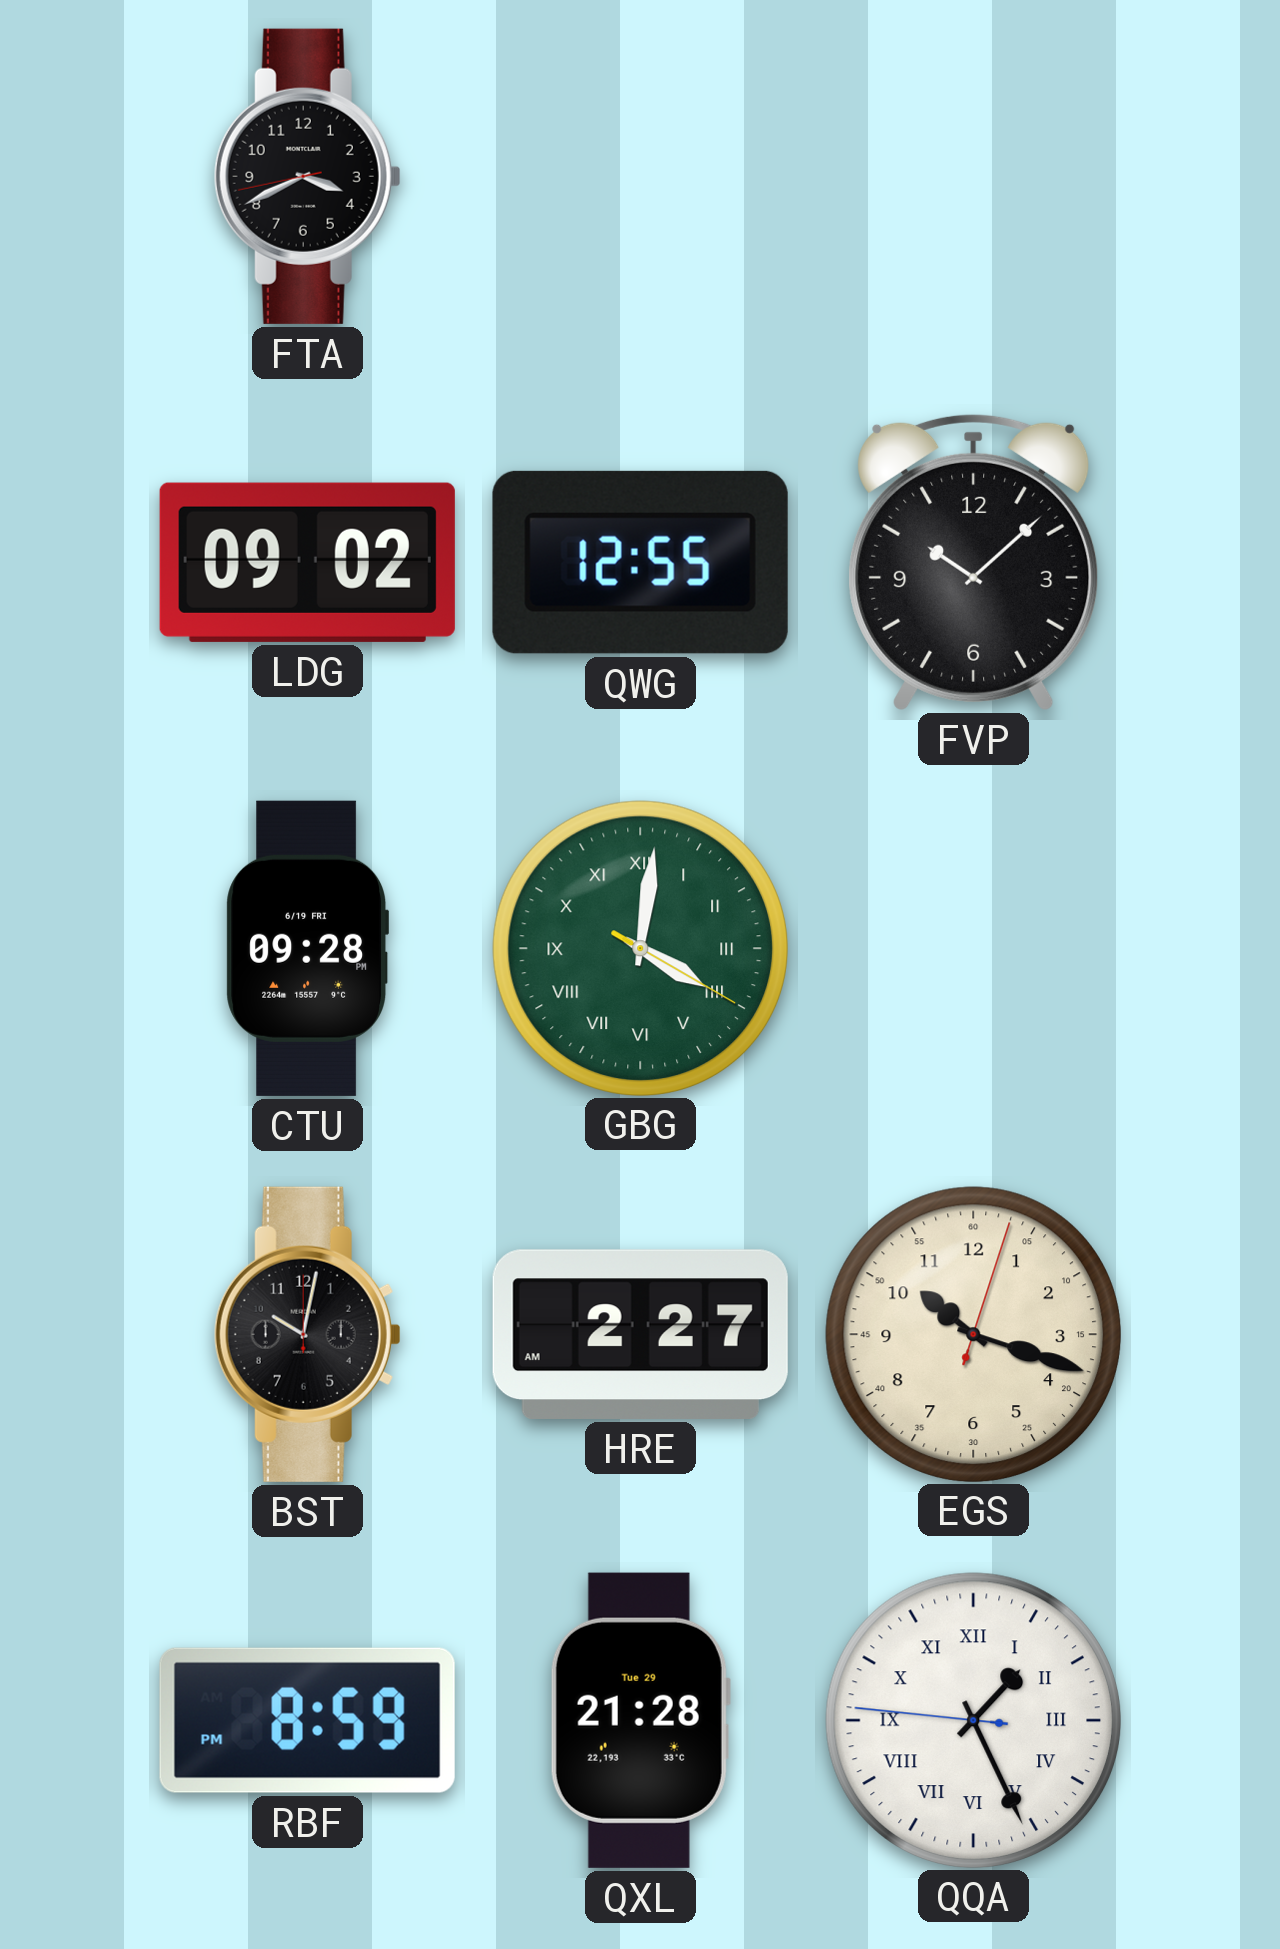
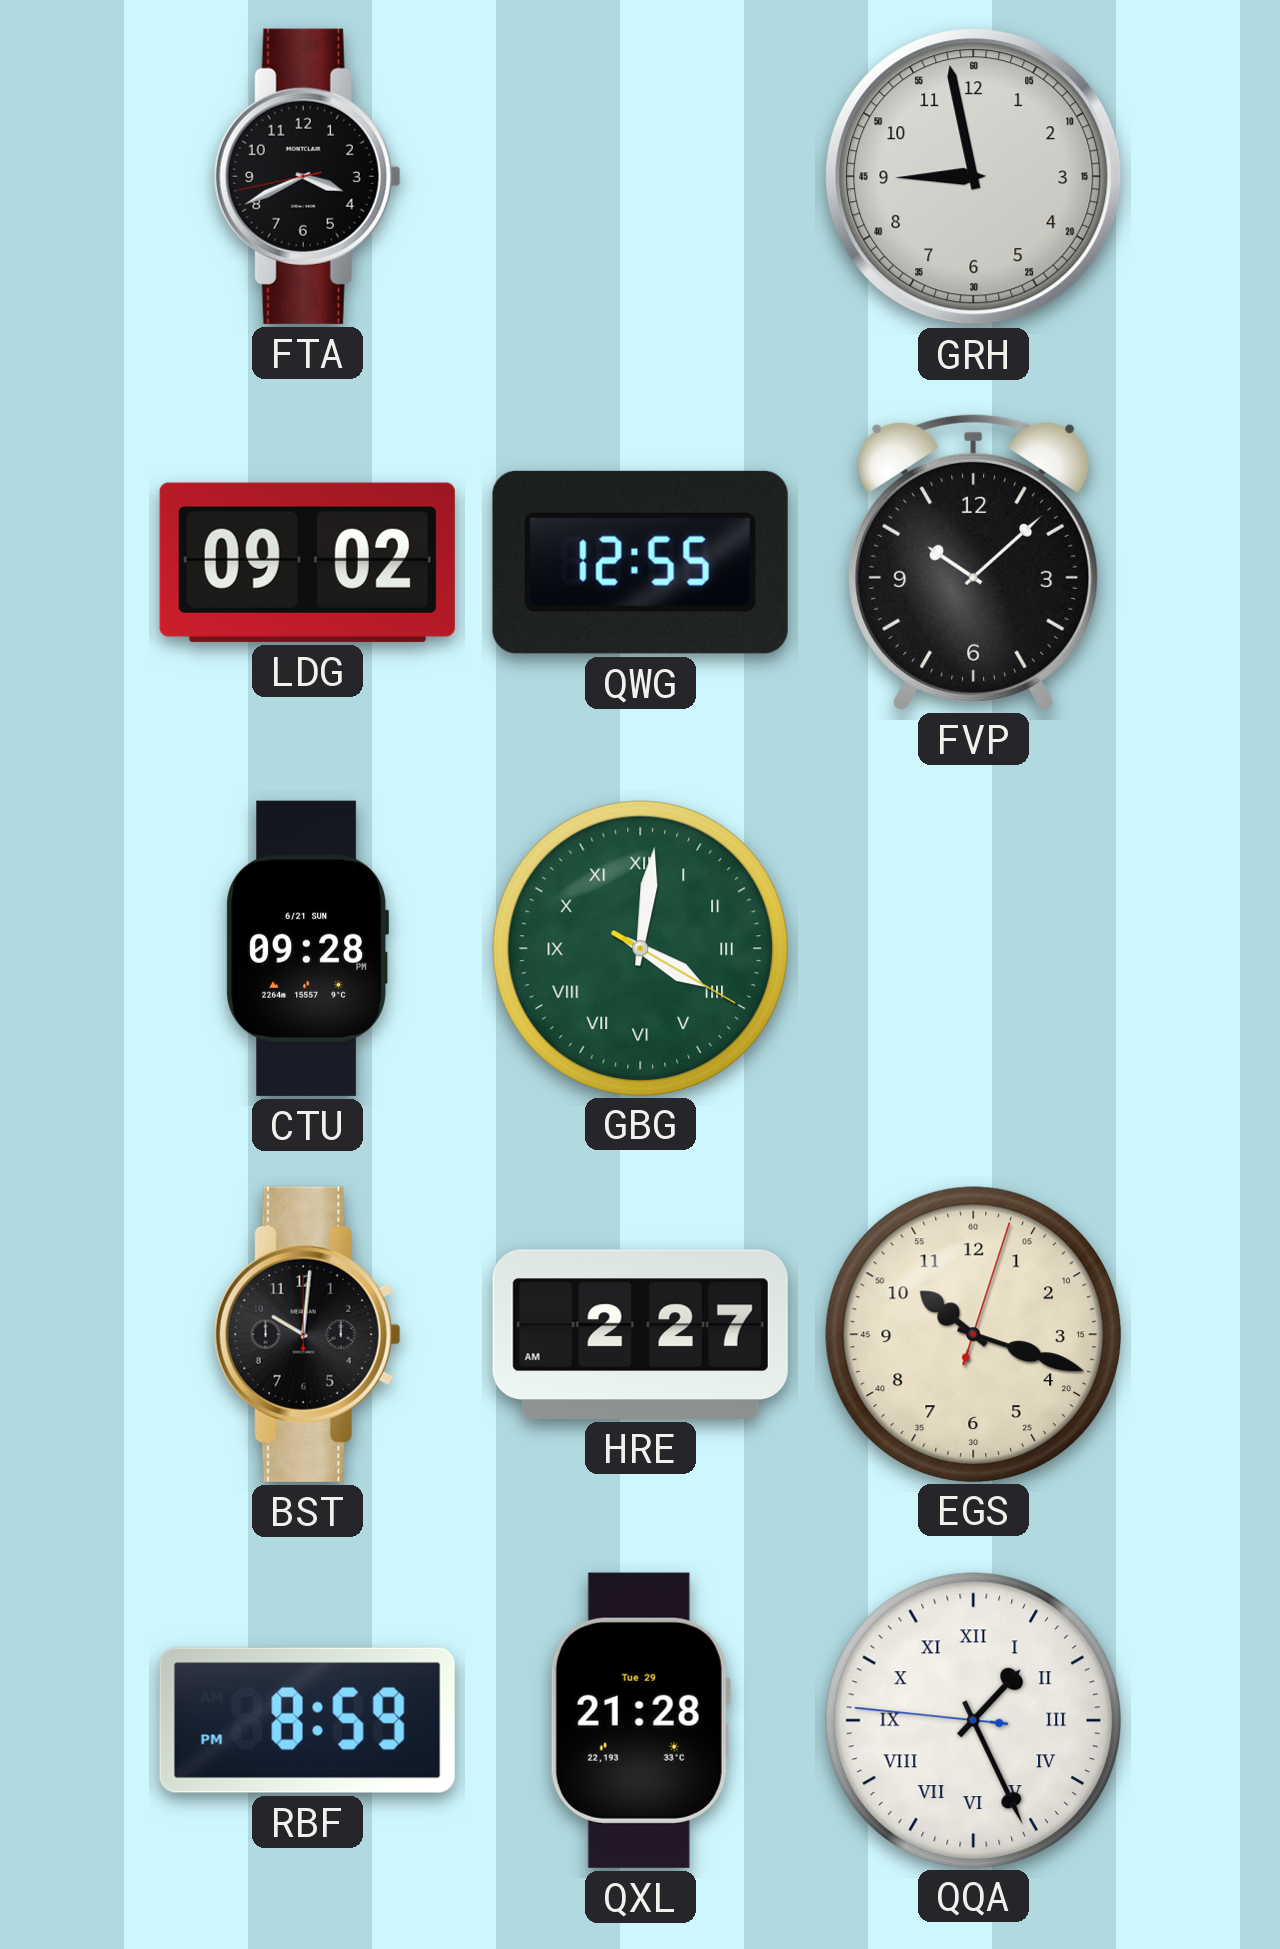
GRH: none -> 8:58
CTU date: 6/19 FRI -> 6/21 SUN
BST: 10:02 -> 10:01
